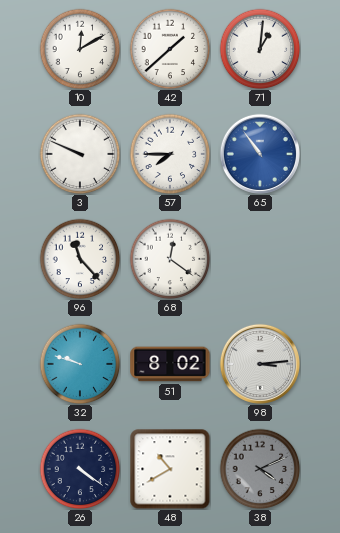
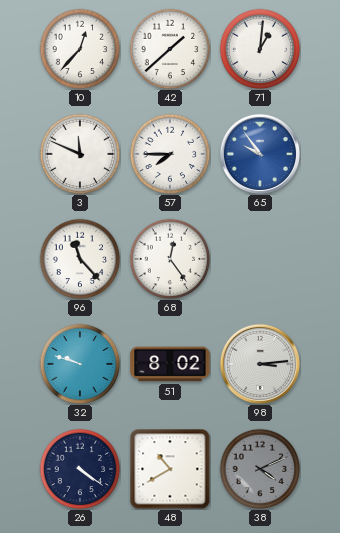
10: 12:10 -> 12:37
3: 9:49 -> 11:49
65: 10:54 -> 9:54
68: 12:21 -> 12:24
